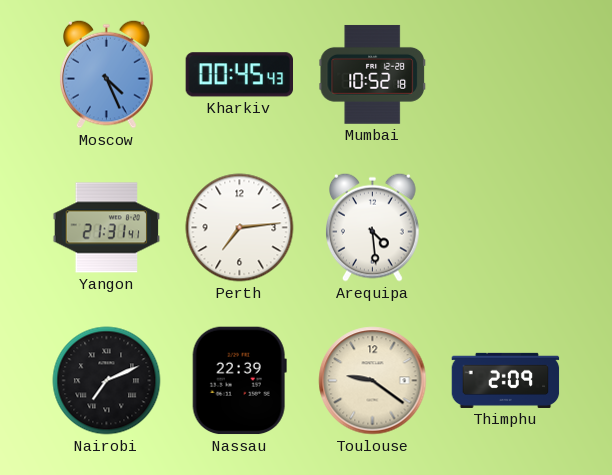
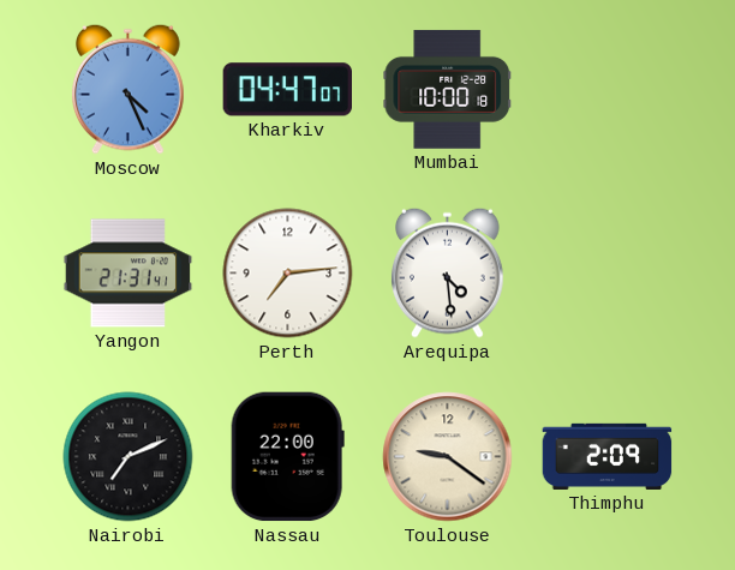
Kharkiv: 00:45 -> 04:47
Mumbai: 10:52 -> 10:00
Nassau: 22:39 -> 22:00
